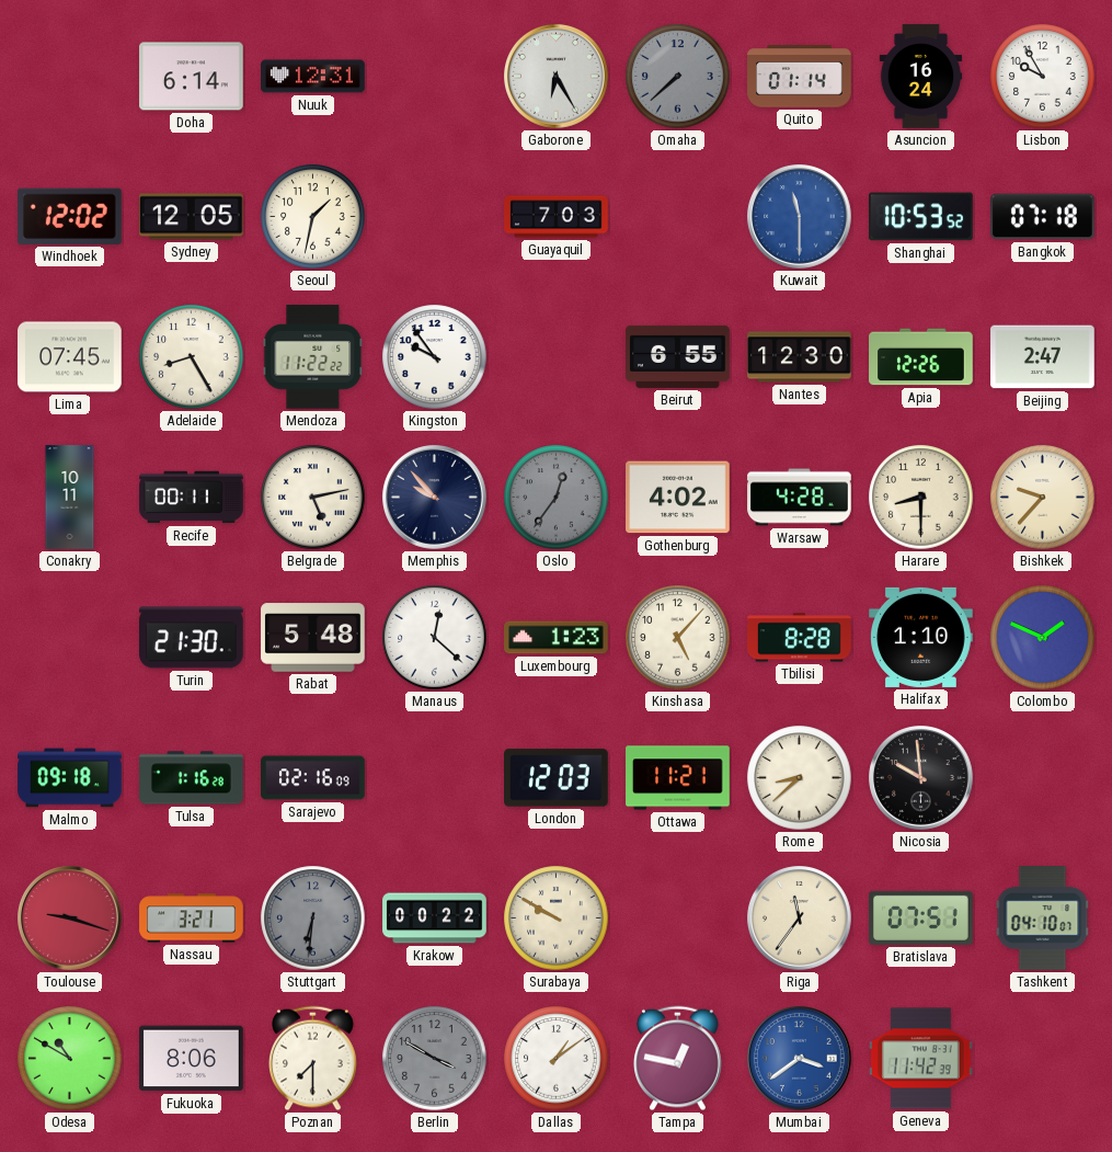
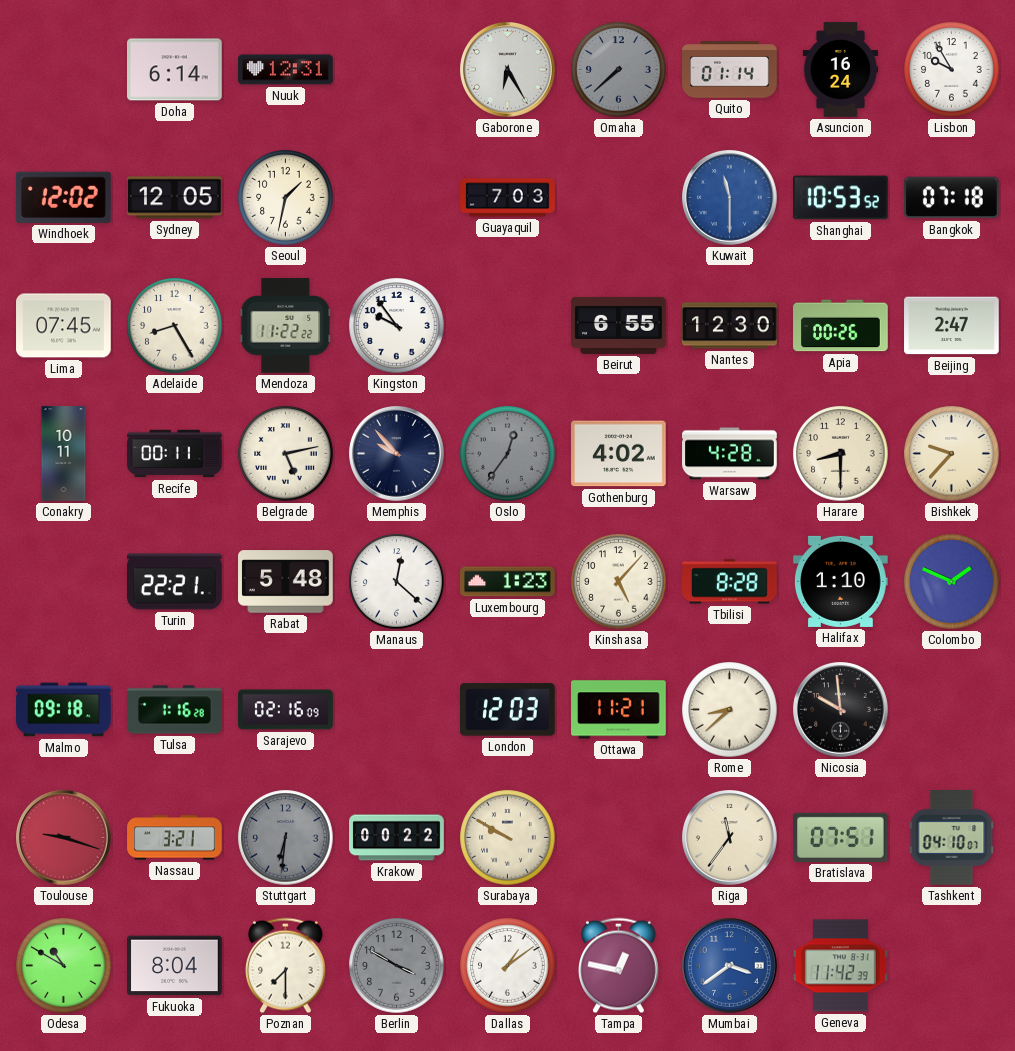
Apia: 12:26 -> 00:26
Turin: 21:30 -> 22:21
Fukuoka: 8:06 -> 8:04
